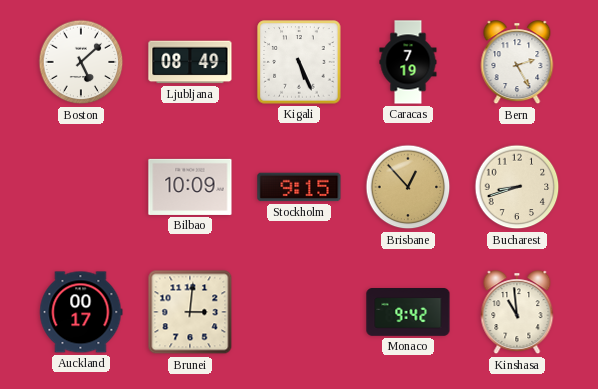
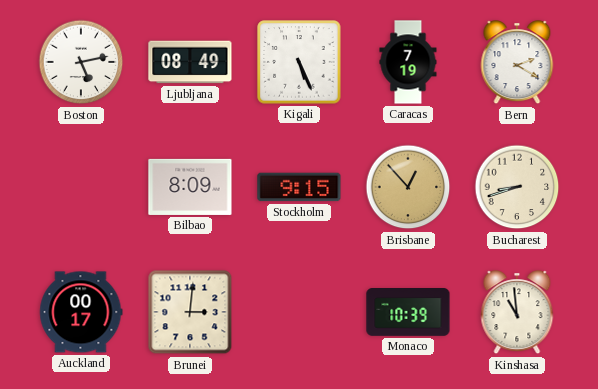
Boston: 5:08 -> 5:13
Bern: 2:25 -> 2:20
Bilbao: 10:09 -> 8:09
Monaco: 9:42 -> 10:39
